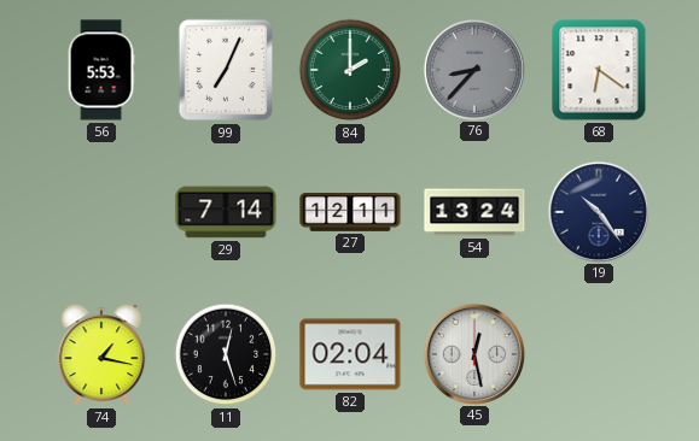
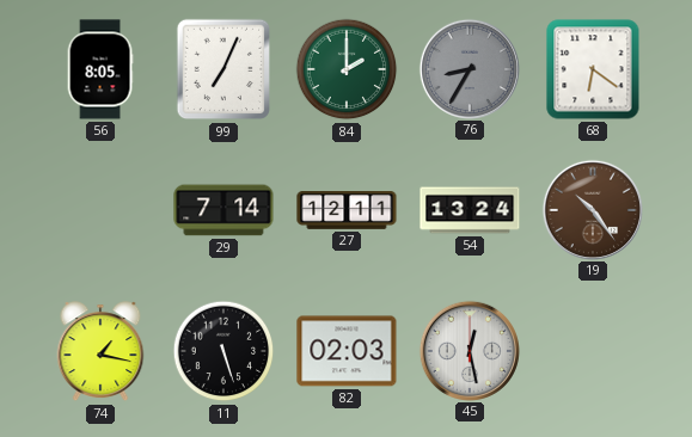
56: 5:53 -> 8:05
76: 8:37 -> 8:35
19 dial: navy -> brown
11: 12:27 -> 5:27
82: 02:04 -> 02:03
